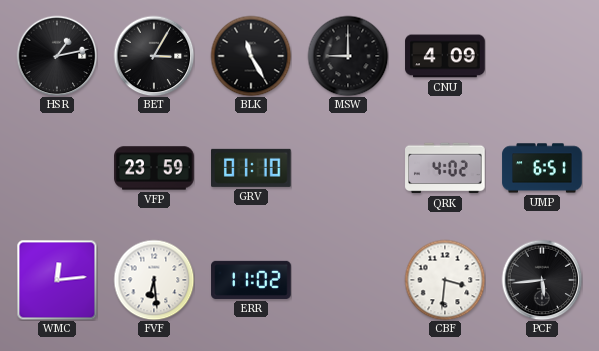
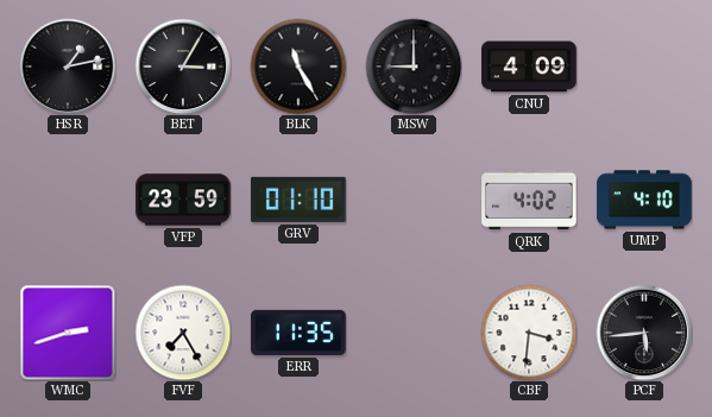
UMP: 6:51 -> 4:10
WMC: 12:14 -> 2:42
FVF: 6:29 -> 7:25
ERR: 11:02 -> 11:35
